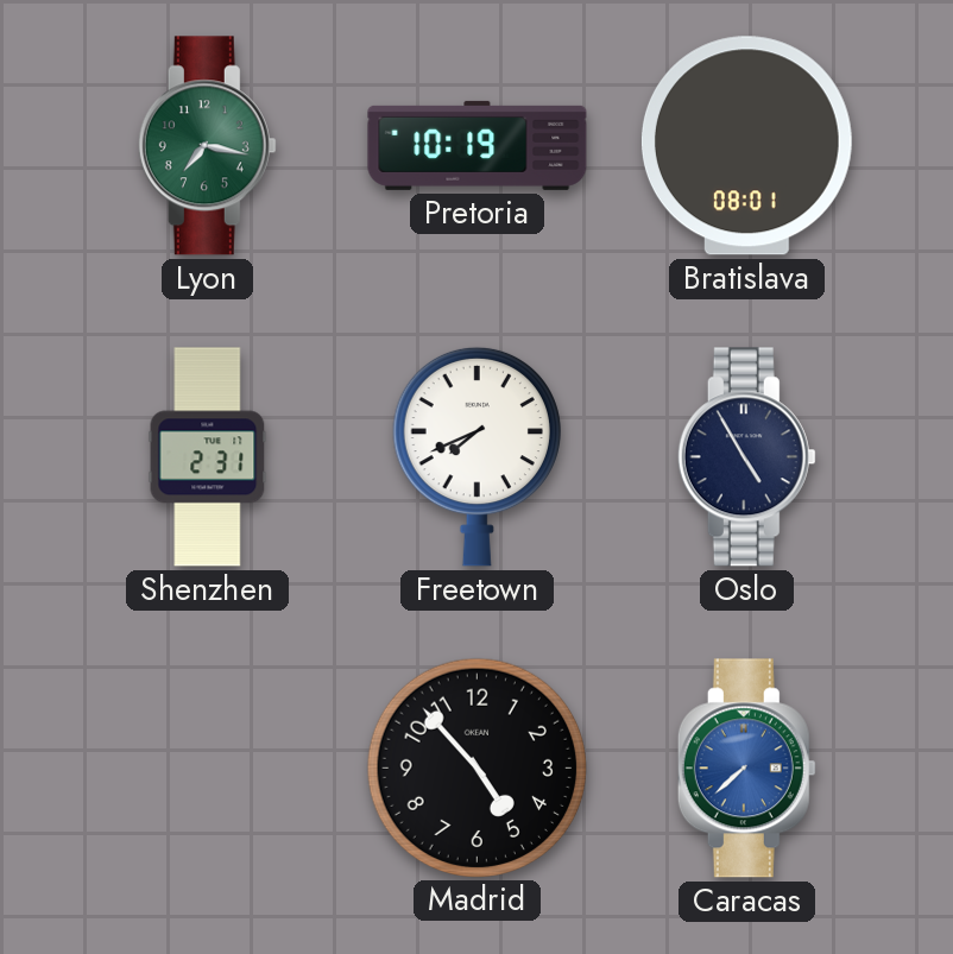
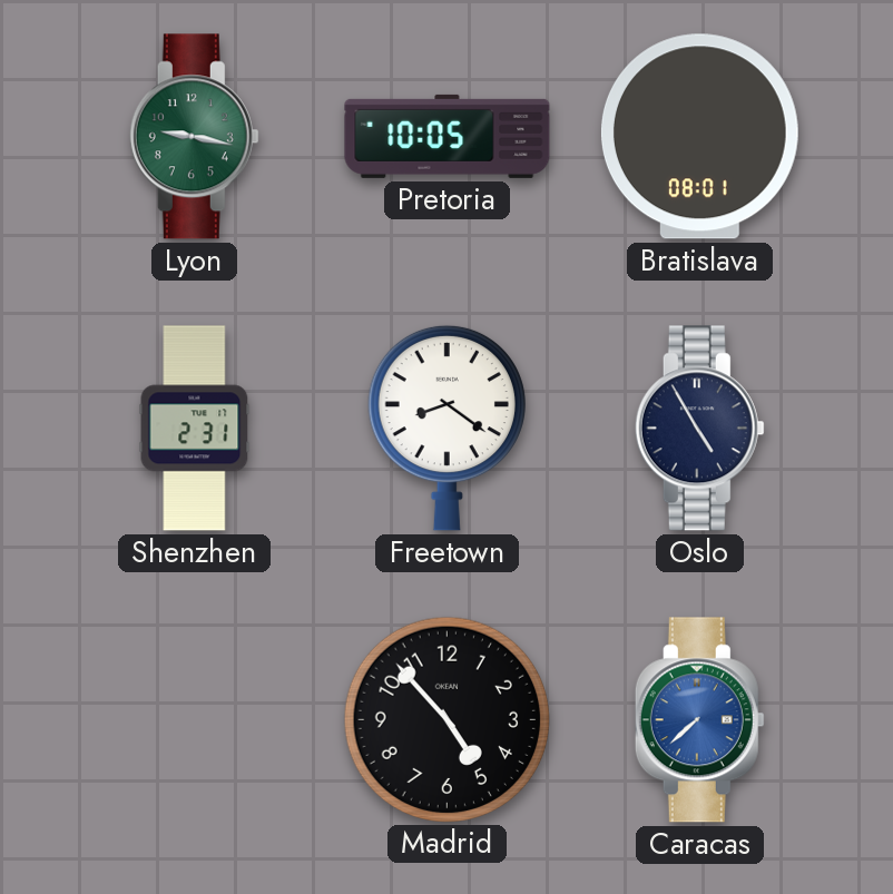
Lyon: 7:17 -> 9:17
Pretoria: 10:19 -> 10:05
Freetown: 7:41 -> 8:21
